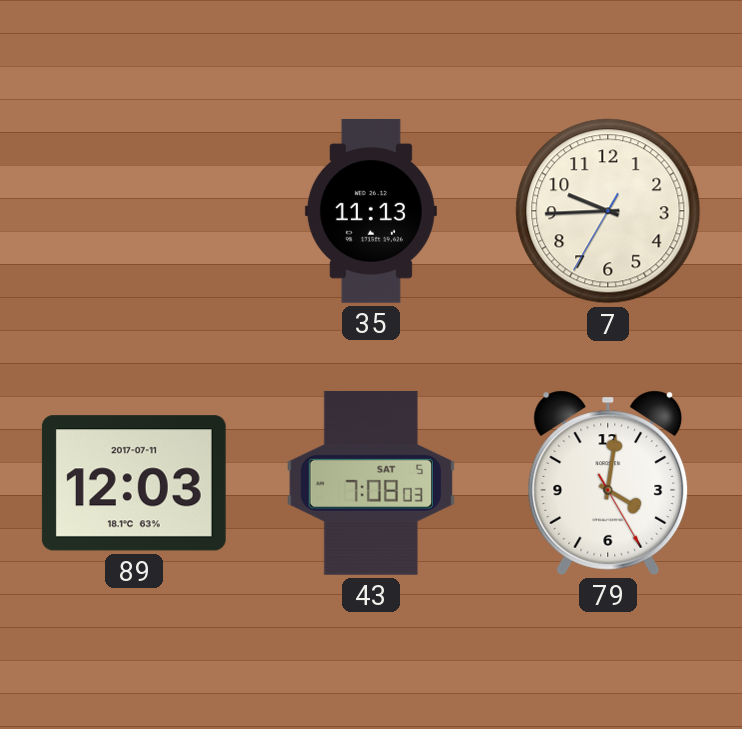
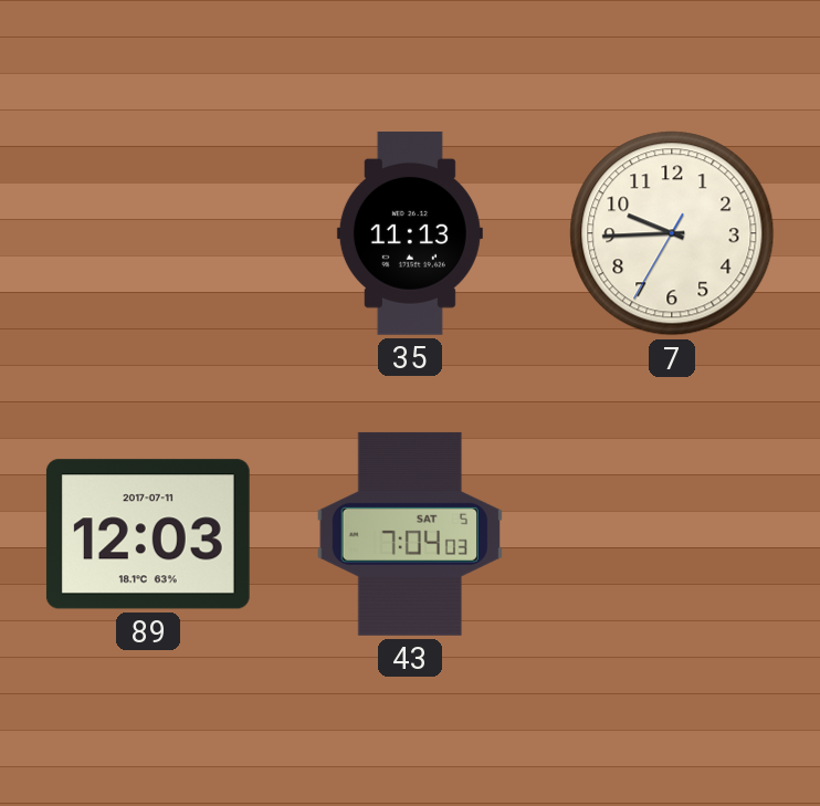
43: 7:08 -> 7:04
79: 4:01 -> none
